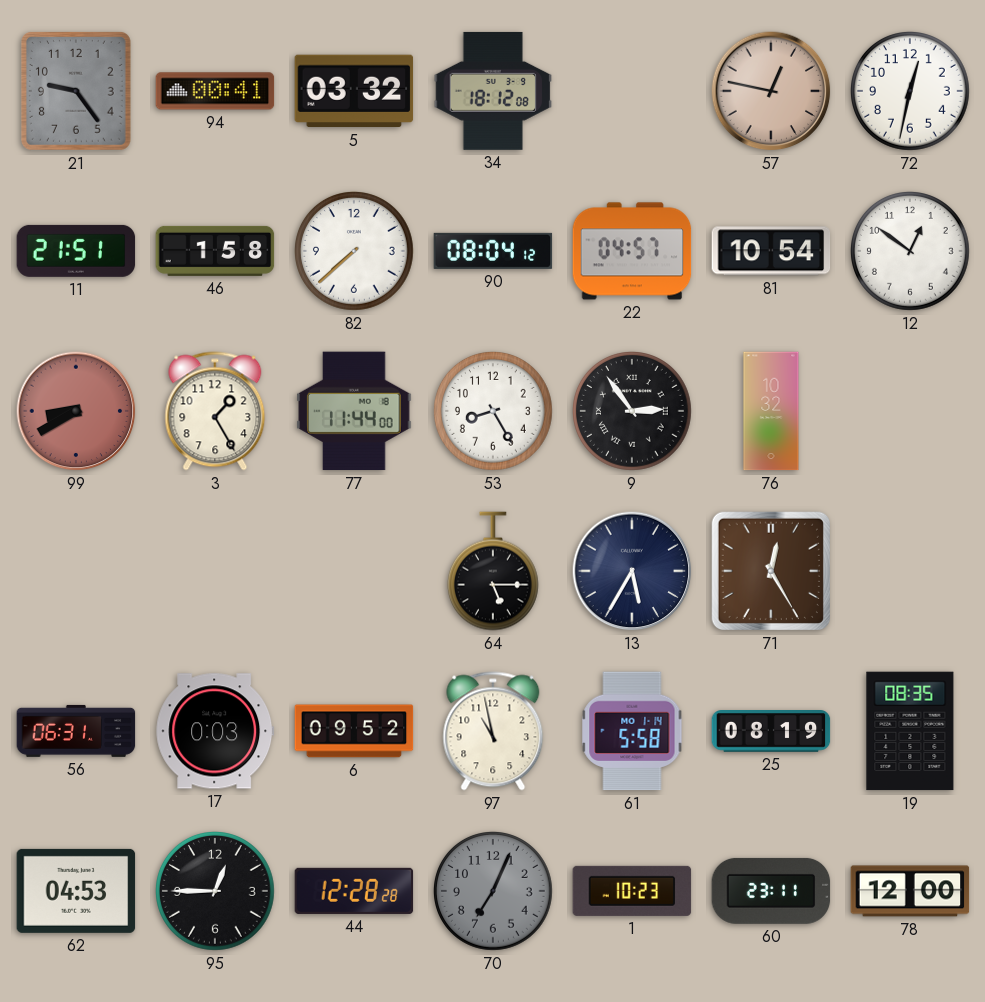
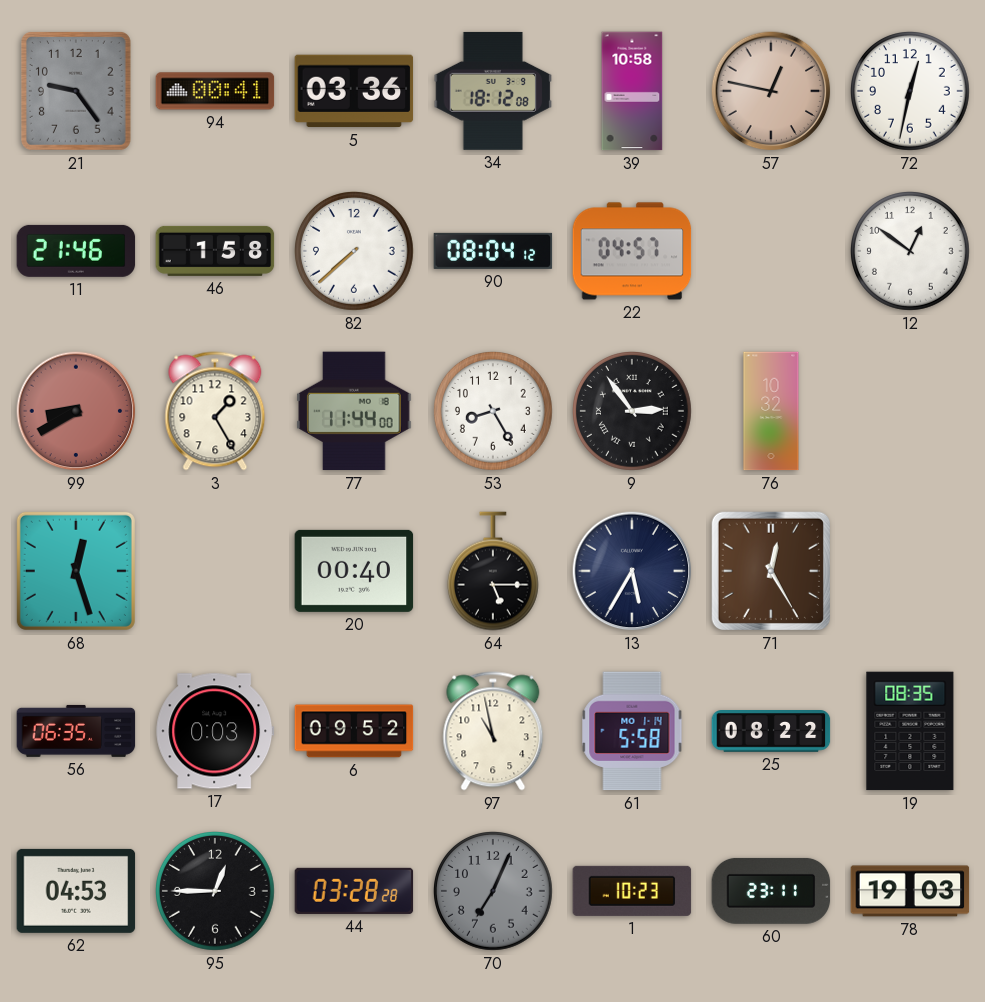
5: 03:32 -> 03:36
39: none -> 10:58
11: 21:51 -> 21:46
81: 10:54 -> none
68: none -> 12:27
20: none -> 00:40
56: 06:31 -> 06:35
25: 08:19 -> 08:22
44: 12:28 -> 03:28
78: 12:00 -> 19:03
